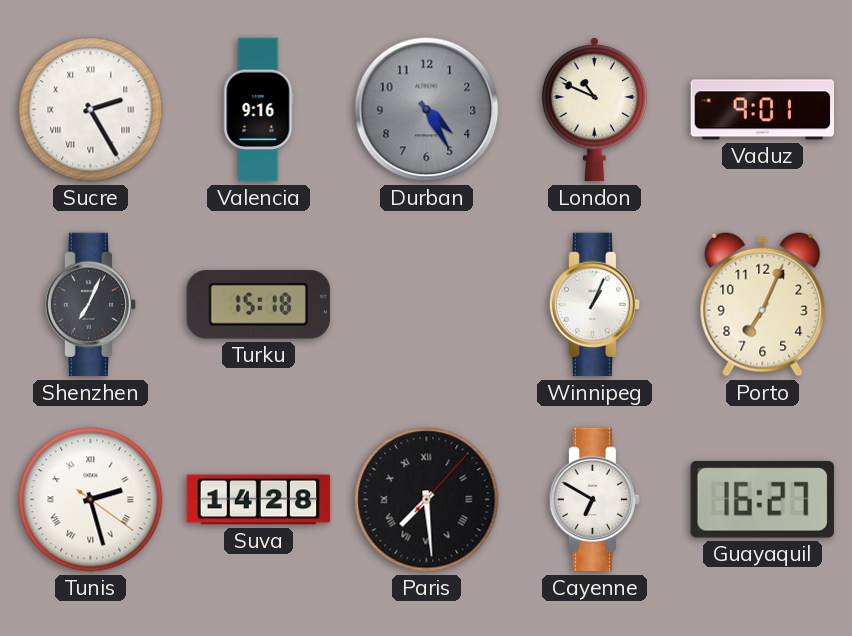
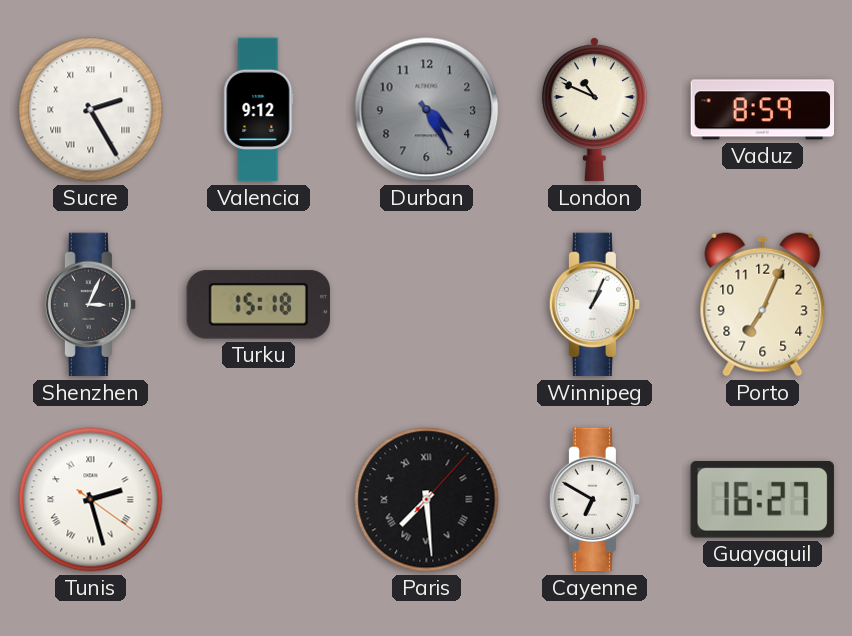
Valencia: 9:16 -> 9:12
Vaduz: 9:01 -> 8:59
Shenzhen: 7:04 -> 3:04
Suva: 14:28 -> none
